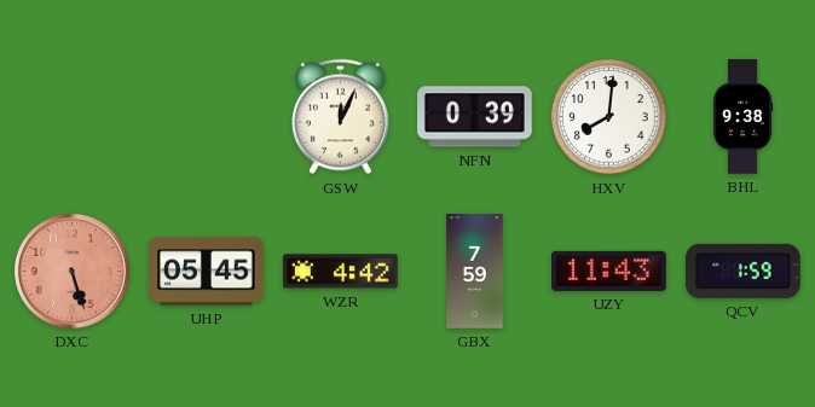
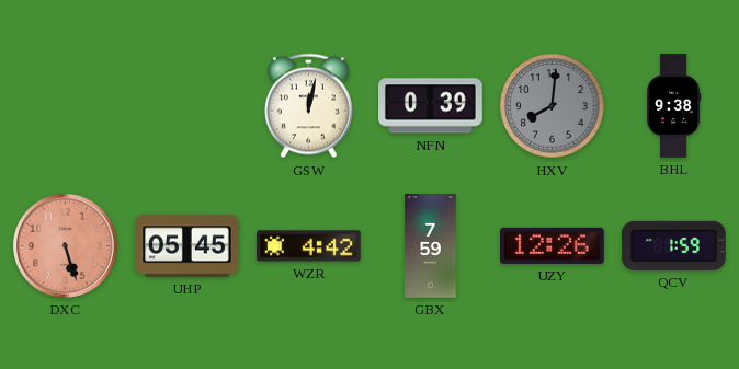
GSW: 12:04 -> 12:02
HXV dial: white -> grey
UZY: 11:43 -> 12:26
